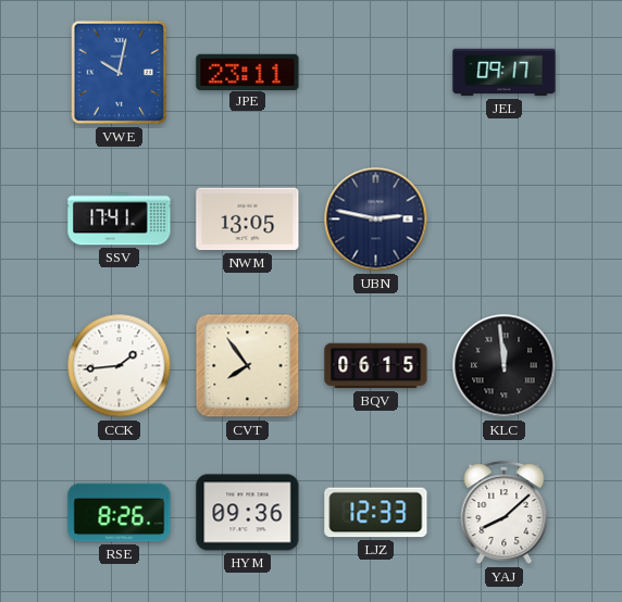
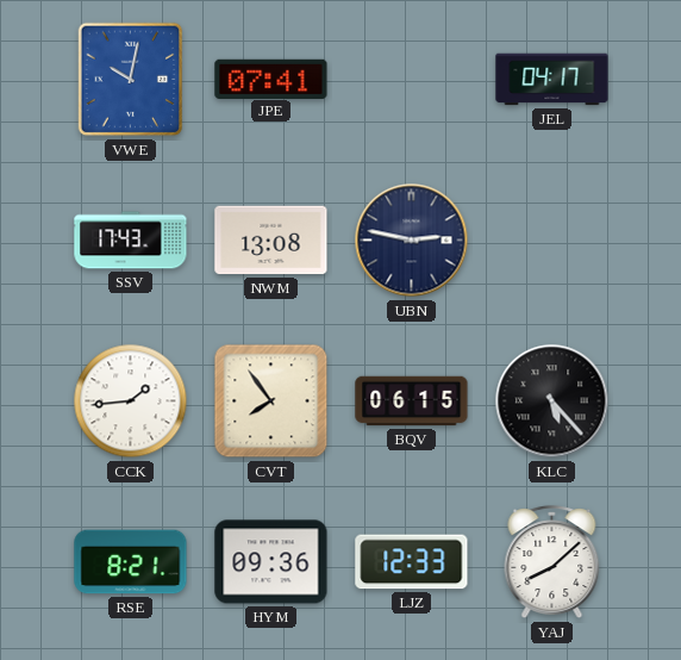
JPE: 23:11 -> 07:41
JEL: 09:17 -> 04:17
SSV: 17:41 -> 17:43
NWM: 13:05 -> 13:08
KLC: 11:59 -> 5:23
RSE: 8:26 -> 8:21
